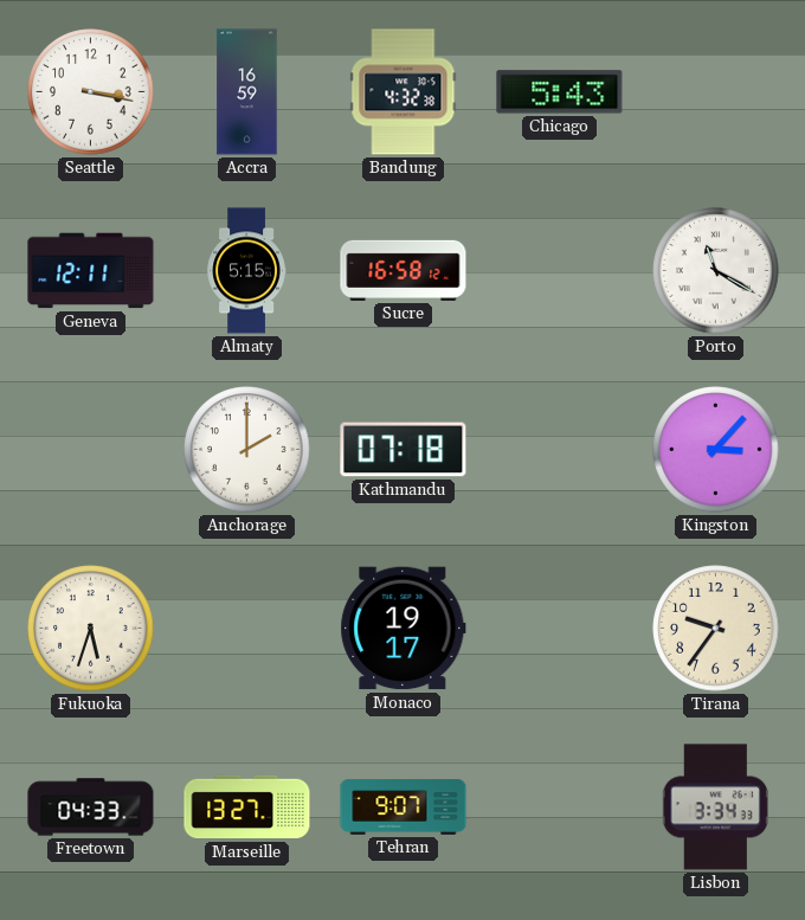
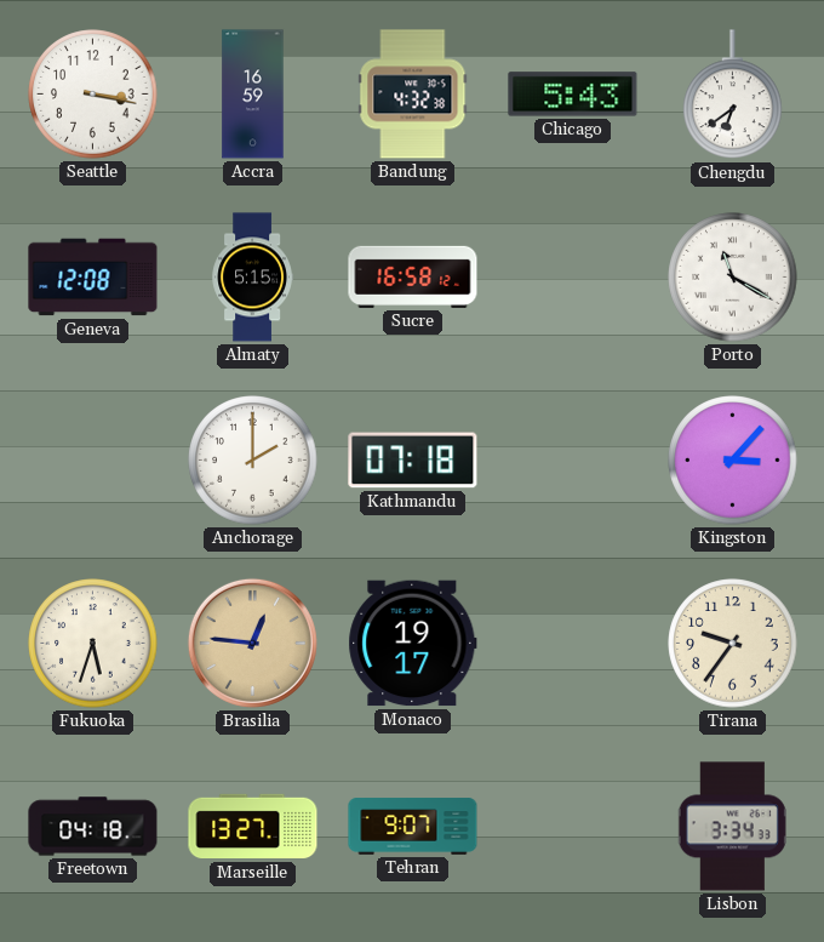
Chengdu: none -> 6:39
Geneva: 12:11 -> 12:08
Brasilia: none -> 12:46
Freetown: 04:33 -> 04:18
